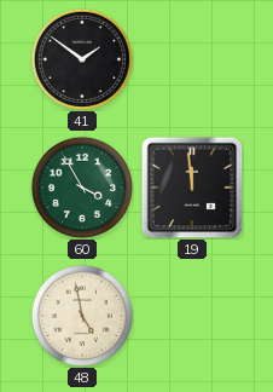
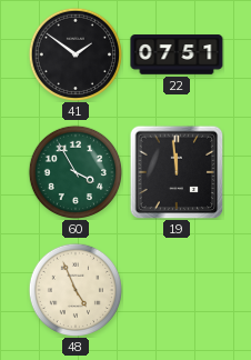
22: none -> 07:51
48: 4:58 -> 4:56
